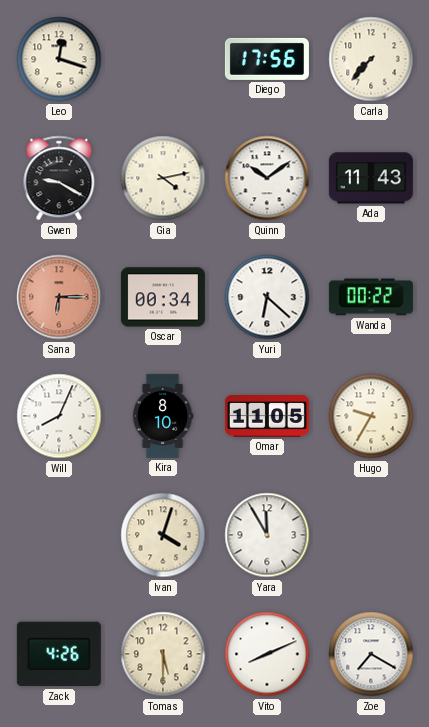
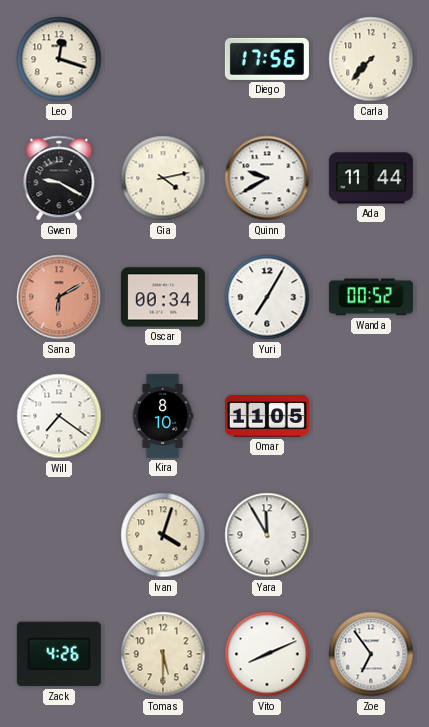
Quinn: 10:09 -> 9:40
Ada: 11:43 -> 11:44
Sana: 6:15 -> 6:10
Yuri: 6:22 -> 7:05
Wanda: 00:22 -> 00:52
Will: 8:04 -> 7:21
Hugo: 9:35 -> none
Zoe: 7:20 -> 6:54
